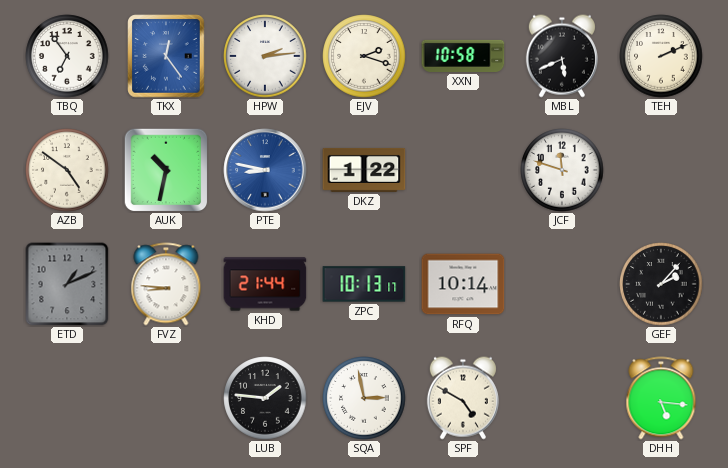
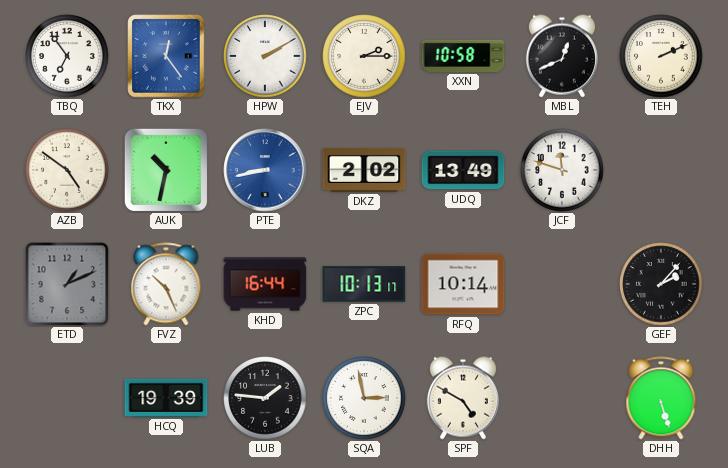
HPW: 2:14 -> 2:10
EJV: 2:18 -> 2:15
MBL: 5:41 -> 12:41
PTE: 8:47 -> 8:43
DKZ: 1:22 -> 2:02
UDQ: none -> 13:49
FVZ: 8:46 -> 10:26
KHD: 21:44 -> 16:44
HCQ: none -> 19:39
DHH: 5:16 -> 5:27
